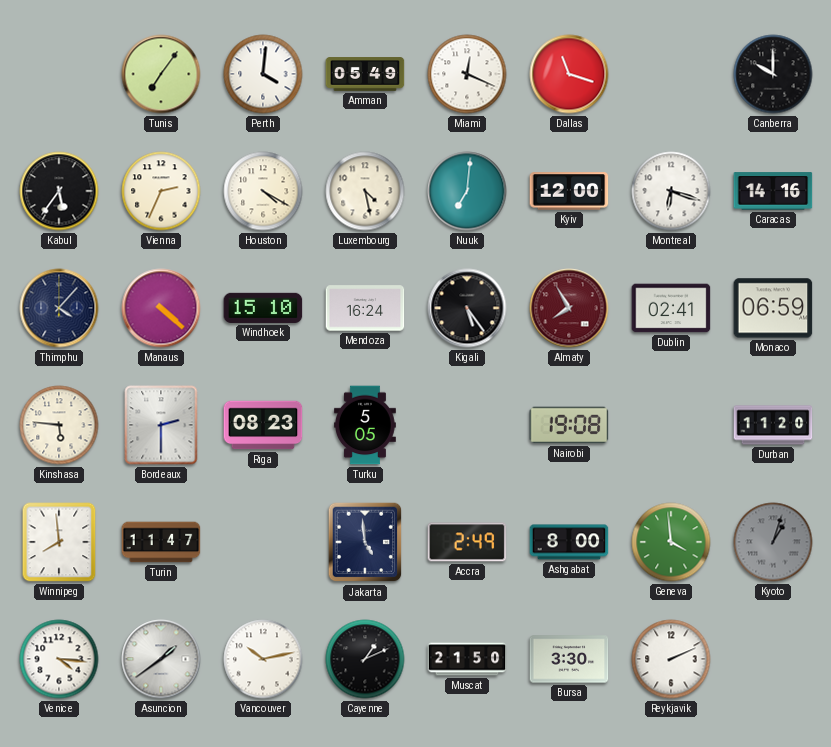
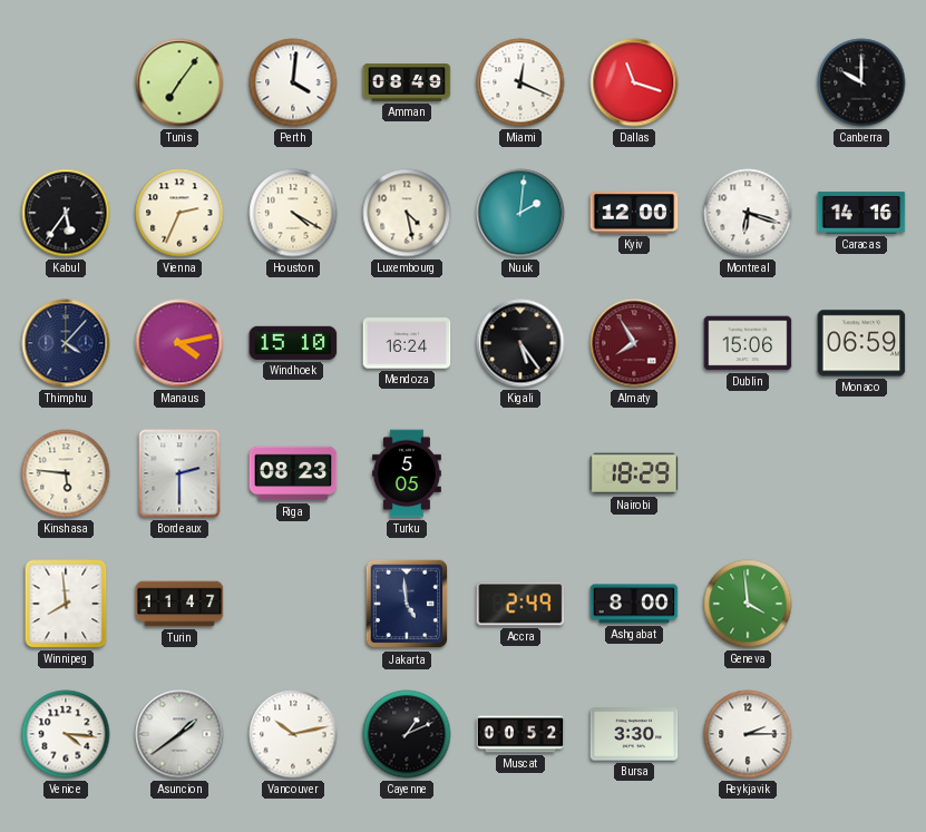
Amman: 05:49 -> 08:49
Nuuk: 7:01 -> 2:01
Manaus: 4:22 -> 4:13
Dublin: 02:41 -> 15:06
Nairobi: 19:08 -> 18:29
Durban: 11:20 -> none
Kyoto: 1:03 -> none
Muscat: 21:50 -> 00:52
Reykjavik: 2:11 -> 2:15
